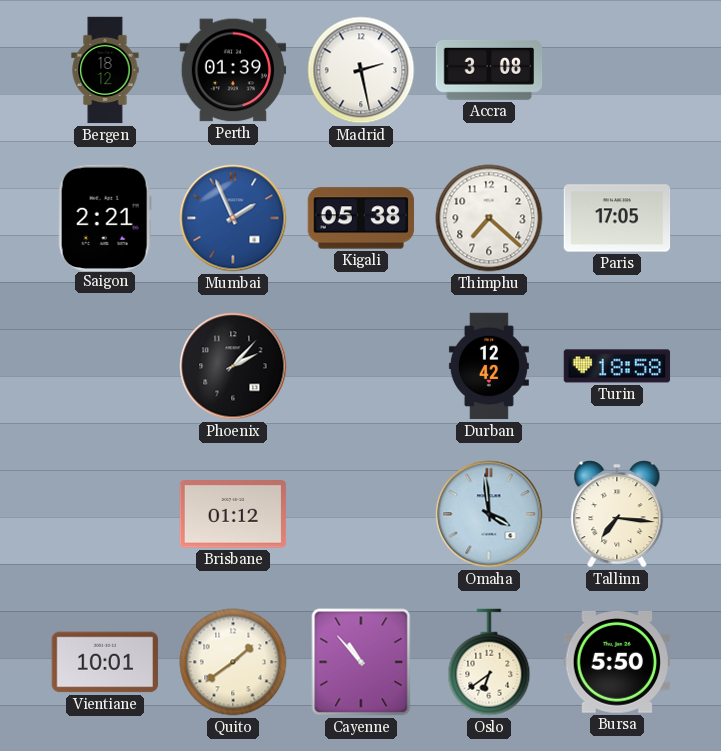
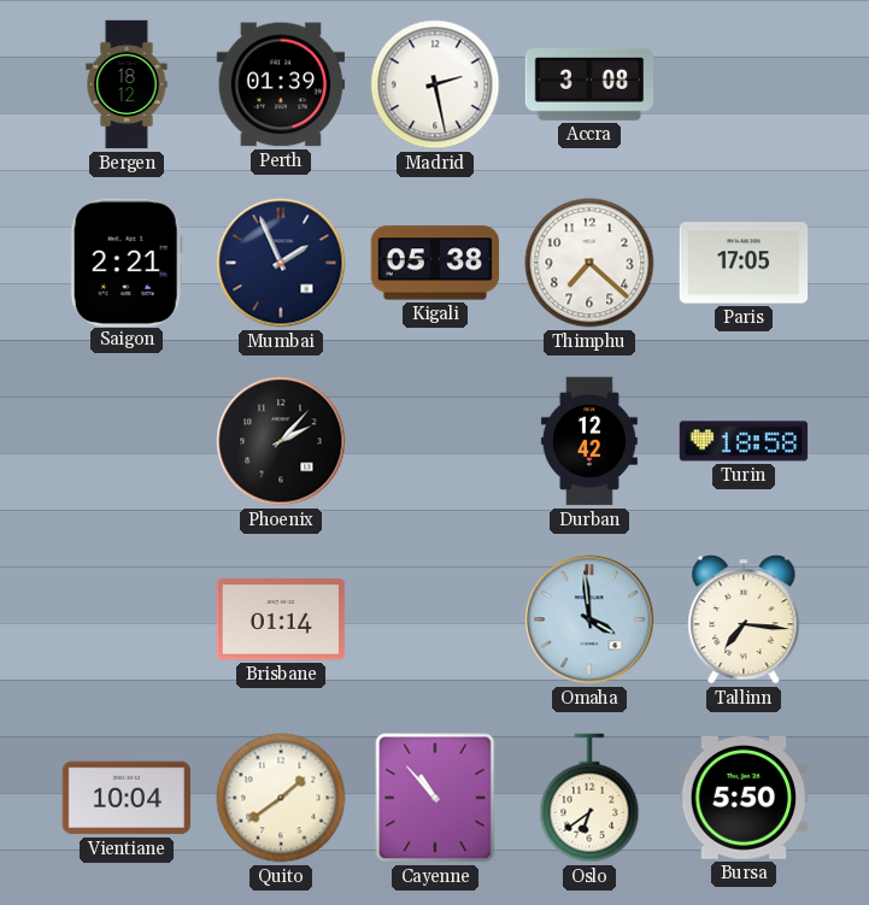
Mumbai dial: blue -> navy
Brisbane: 01:12 -> 01:14
Vientiane: 10:01 -> 10:04
